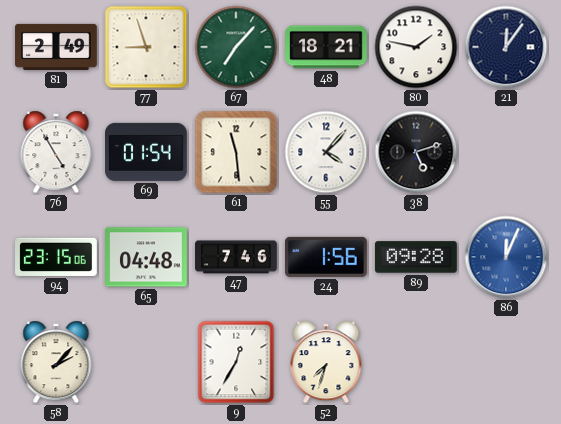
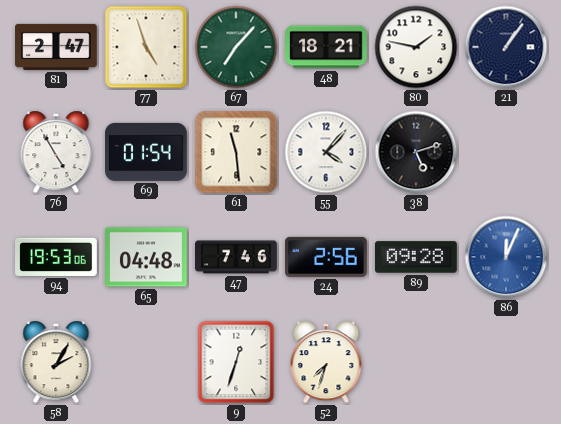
81: 2:49 -> 2:47
77: 8:57 -> 4:57
21: 12:06 -> 1:06
94: 23:15 -> 19:53
24: 1:56 -> 2:56
58: 2:07 -> 2:05
9: 12:35 -> 12:33
